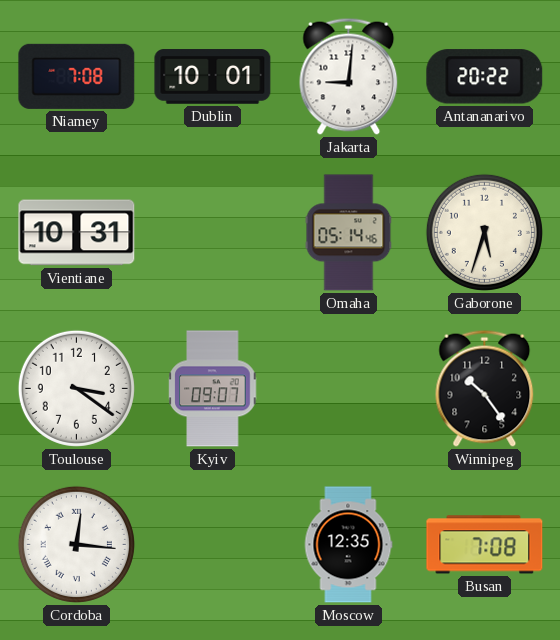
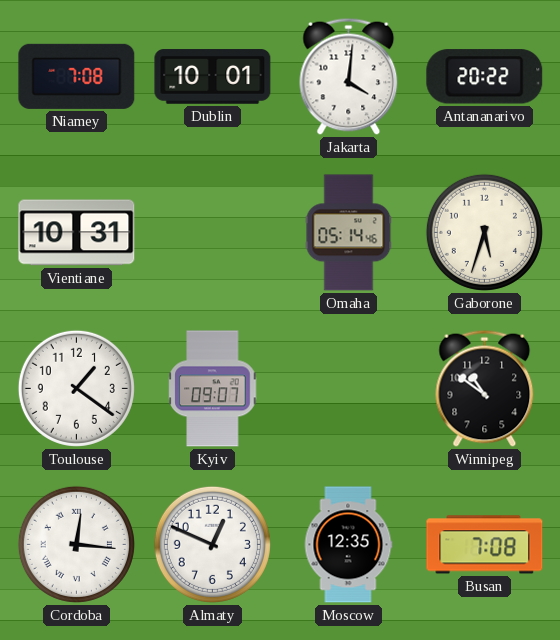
Jakarta: 9:01 -> 4:01
Toulouse: 3:21 -> 1:21
Winnipeg: 10:24 -> 10:51
Almaty: none -> 12:49
